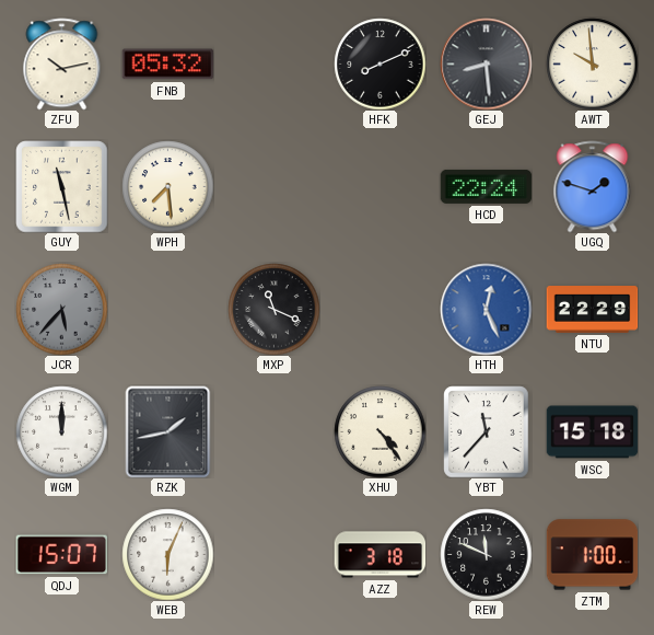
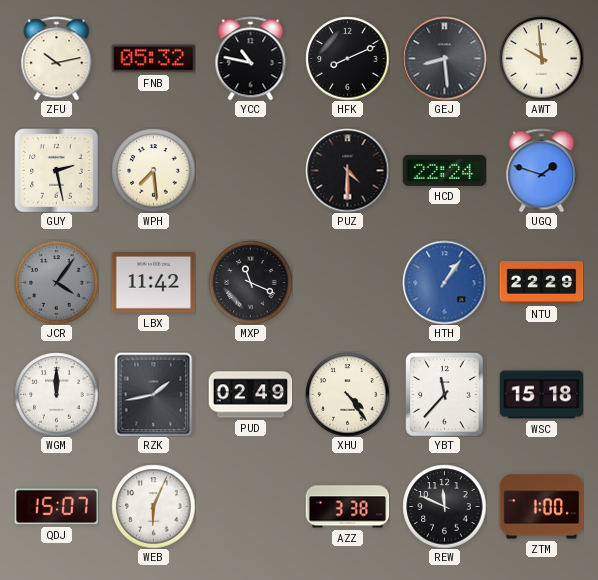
YCC: none -> 10:47
GUY: 11:28 -> 2:28
PUZ: none -> 4:30
JCR: 5:37 -> 4:06
LBX: none -> 11:42
HTH: 12:26 -> 1:06
PUD: none -> 02:49
AZZ: 3:18 -> 3:38
